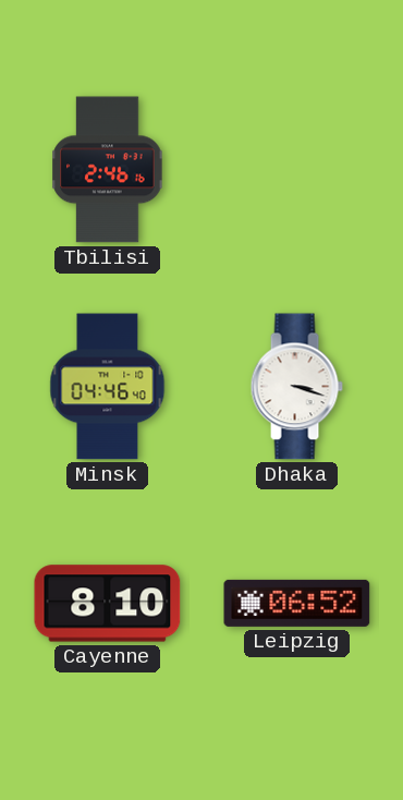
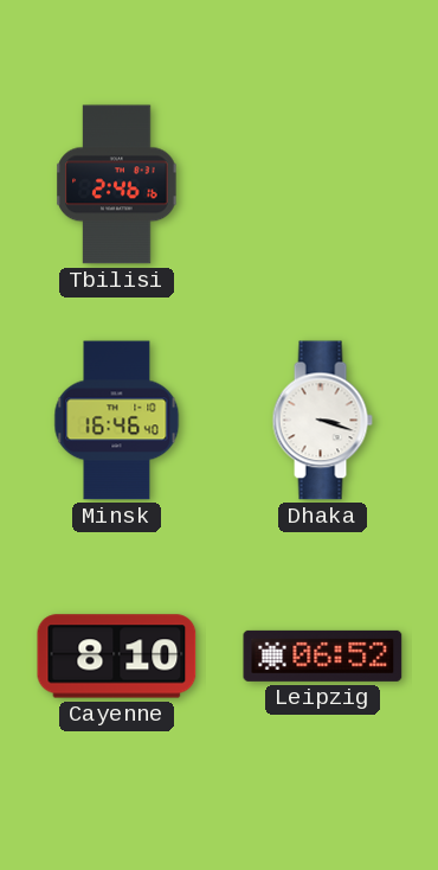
Minsk: 04:46 -> 16:46
